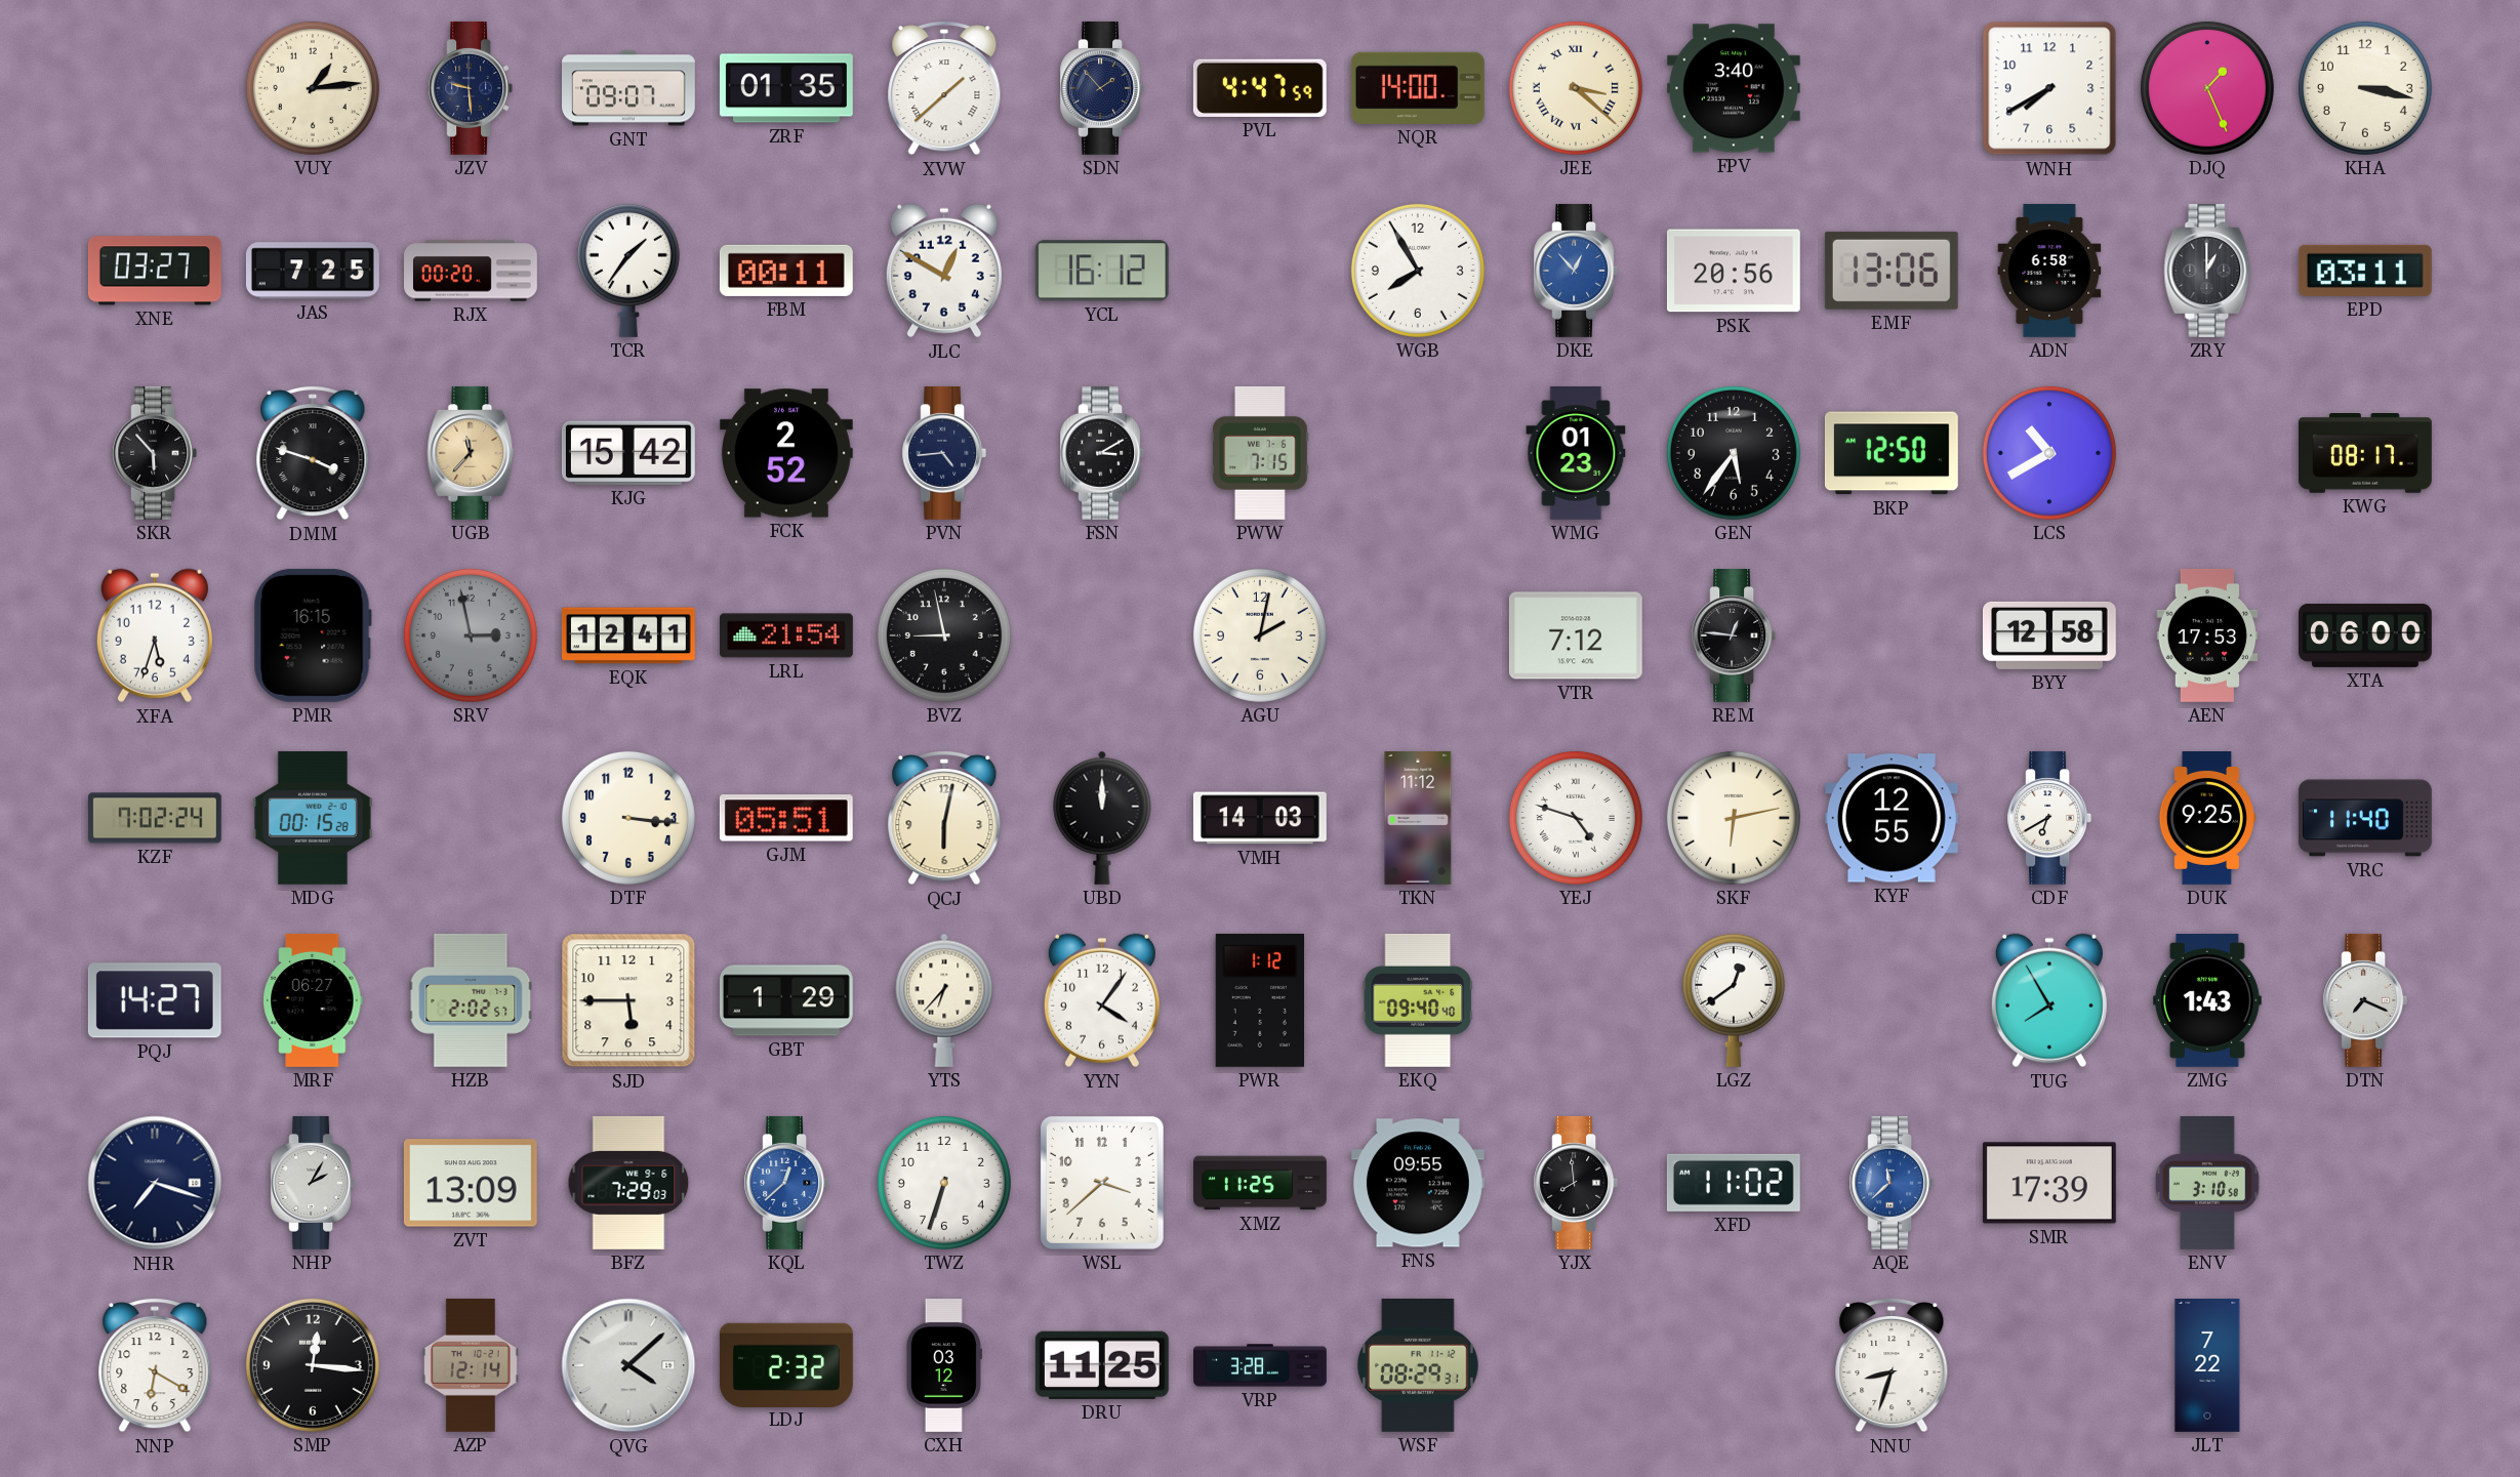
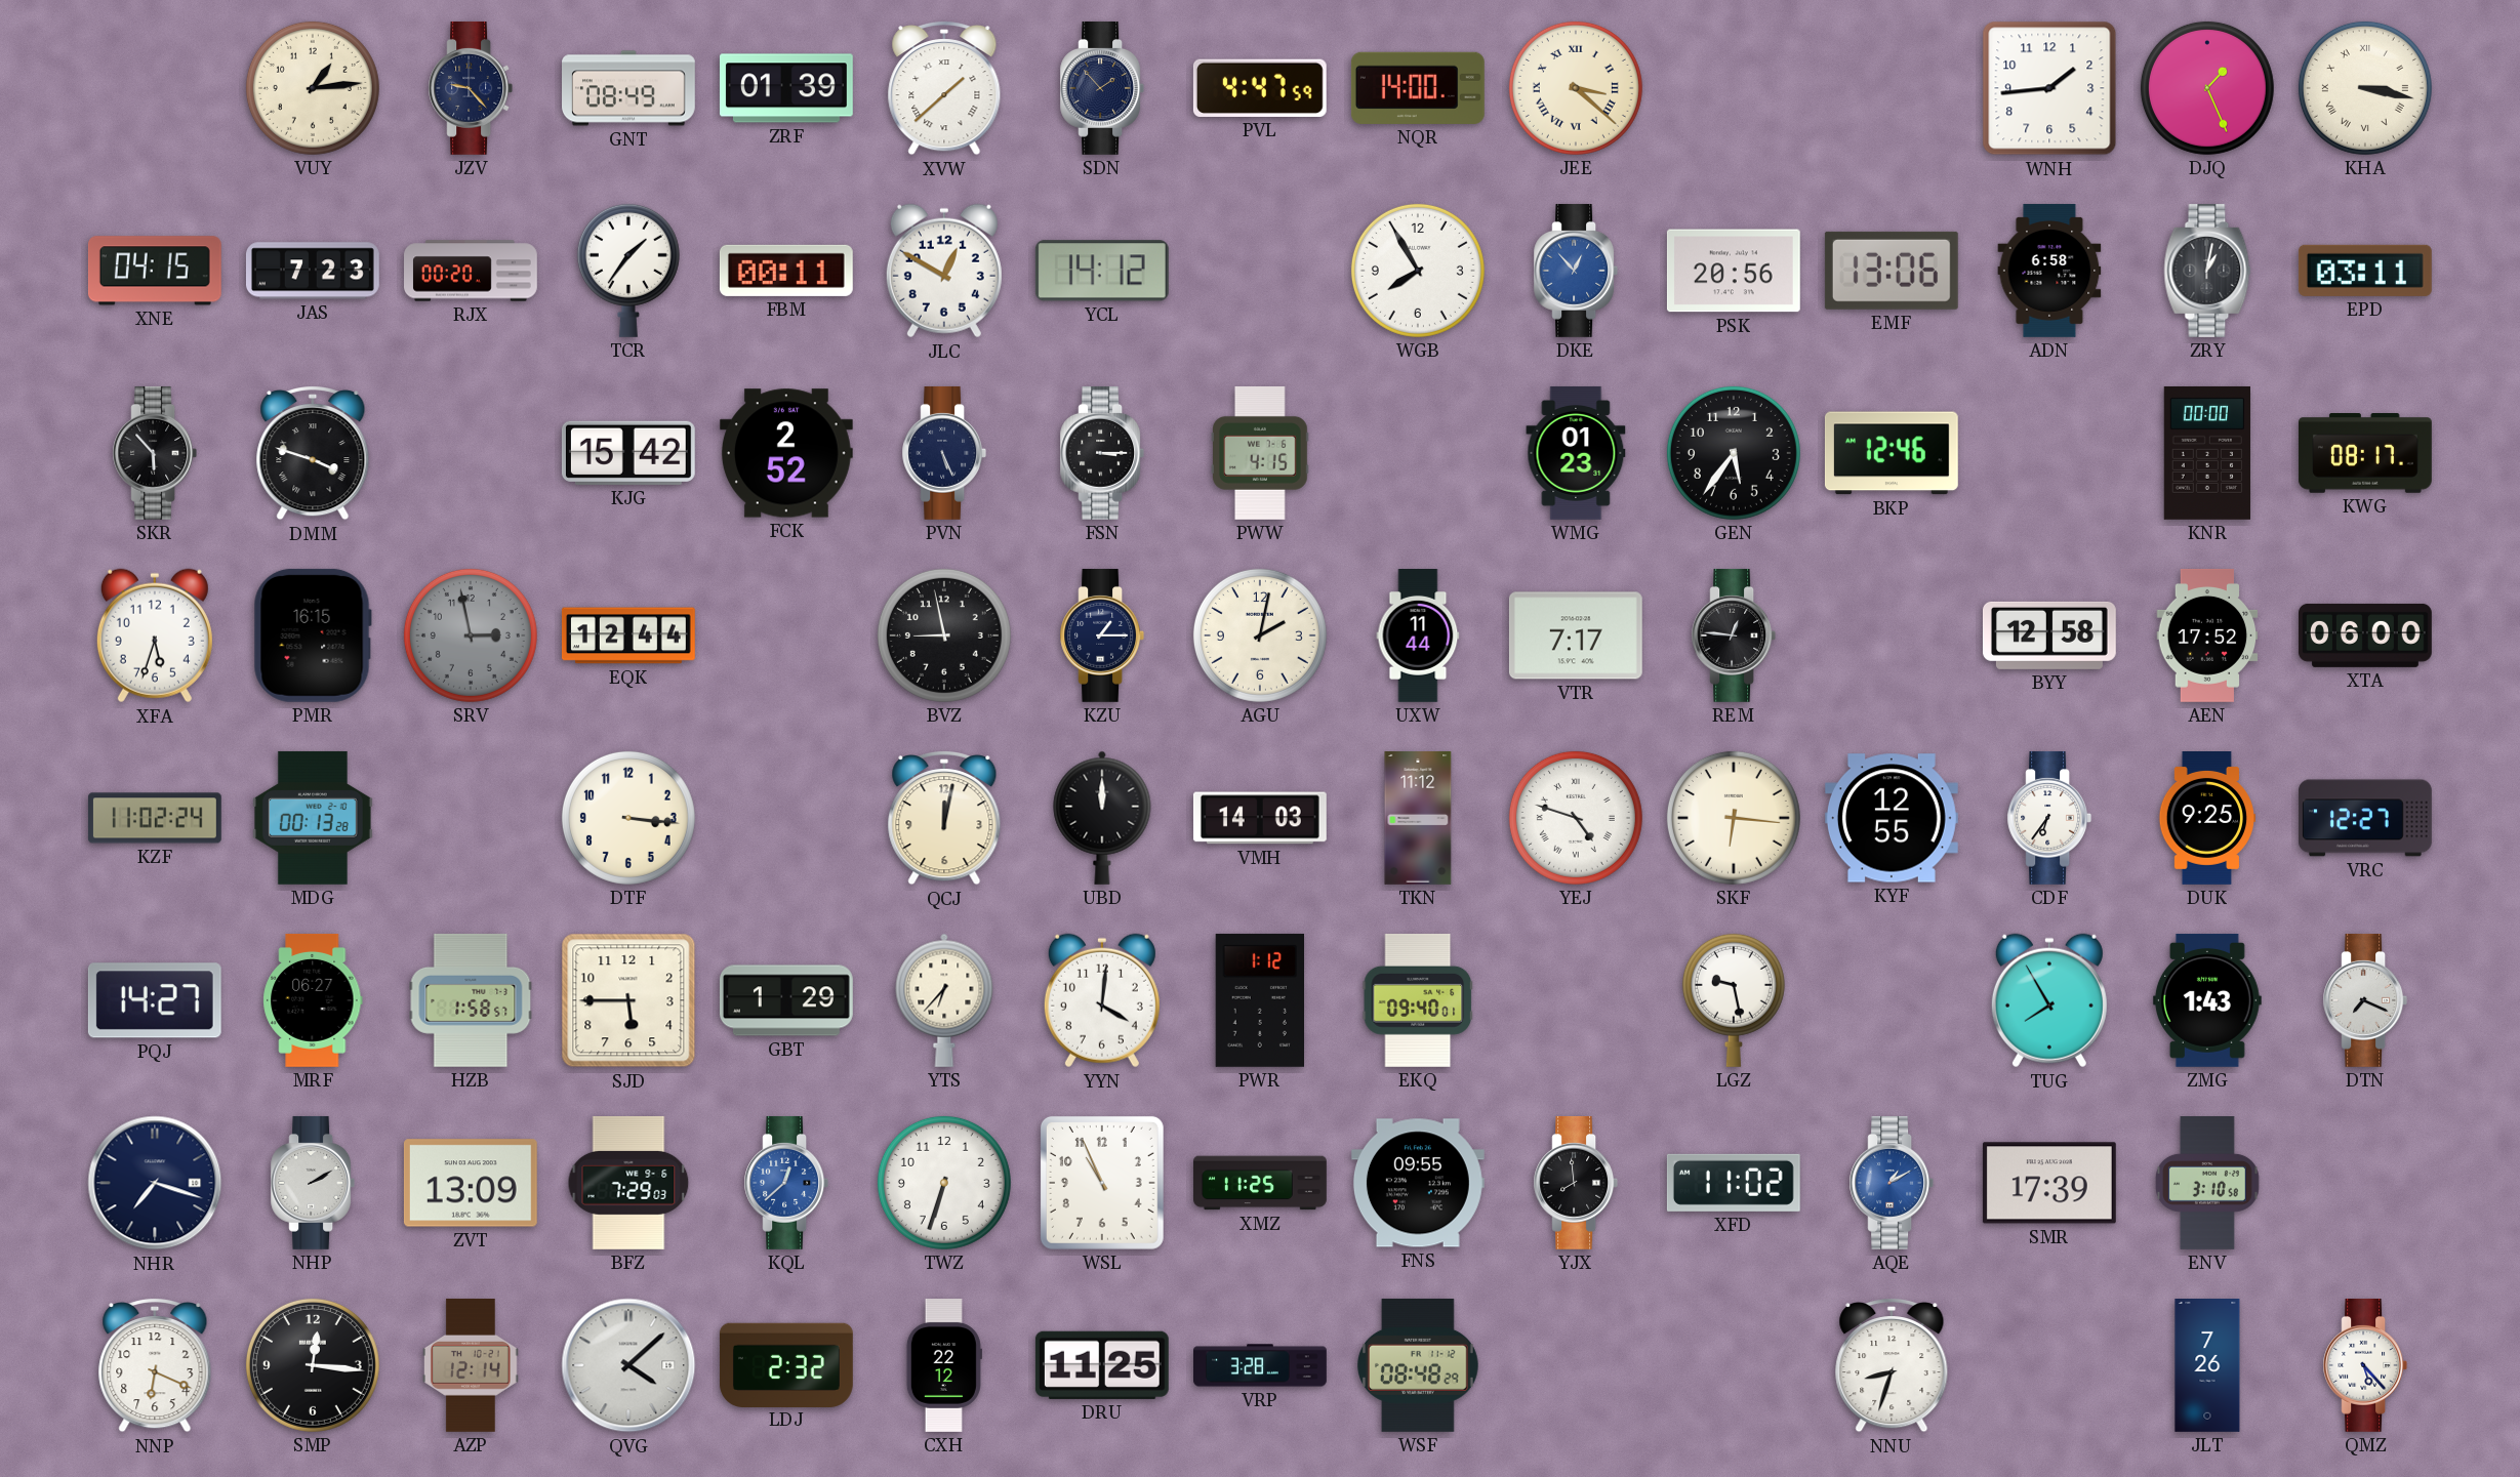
JZV: 9:29 -> 9:23
GNT: 09:07 -> 08:49
ZRF: 01:35 -> 01:39
FPV: 3:40 -> none
WNH: 7:40 -> 1:44
KHA numerals: Arabic -> Roman
XNE: 03:27 -> 04:15
JAS: 7:25 -> 7:23
YCL: 16:12 -> 14:12
ZRY: 1:00 -> 1:02
UGB: 11:37 -> none
PVN: 4:44 -> 5:26
FSN: 3:10 -> 3:15
PWW: 7:15 -> 4:15
BKP: 12:50 -> 12:46
LCS: 10:40 -> none
KNR: none -> 00:00
EQK: 12:41 -> 12:44
LRL: 21:54 -> none
KZU: none -> 1:15
UXW: none -> 11:44
VTR: 7:12 -> 7:17
AEN: 17:53 -> 17:52
KZF: 7:02 -> 11:02
MDG: 00:15 -> 00:13
GJM: 05:51 -> none
QCJ: 6:02 -> 12:02
SKF: 6:13 -> 6:16
CDF: 6:40 -> 6:36
VRC: 11:40 -> 12:27
HZB: 2:02 -> 1:58
YYN: 4:06 -> 4:01
EKQ: 09:40:40 -> 09:40:01
LGZ: 12:39 -> 9:28
NHP: 2:05 -> 2:10
WSL: 3:38 -> 10:56
AQE: 11:38 -> 1:10
NNP: 6:20 -> 6:19
CXH: 03:12 -> 22:12
WSF: 08:29 -> 08:48
JLT: 7:22 -> 7:26
QMZ: none -> 5:23
